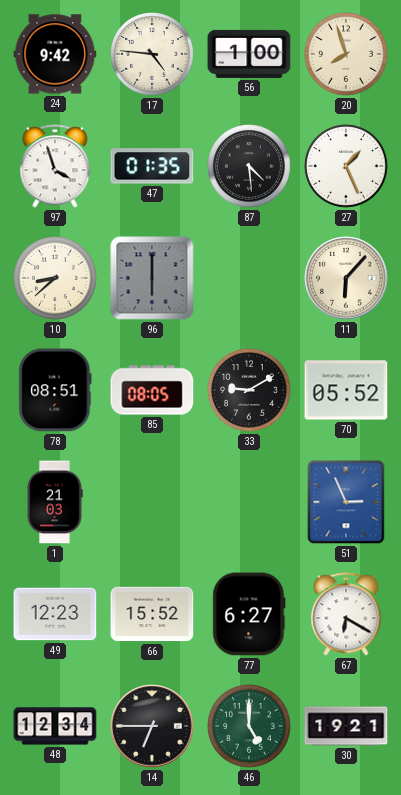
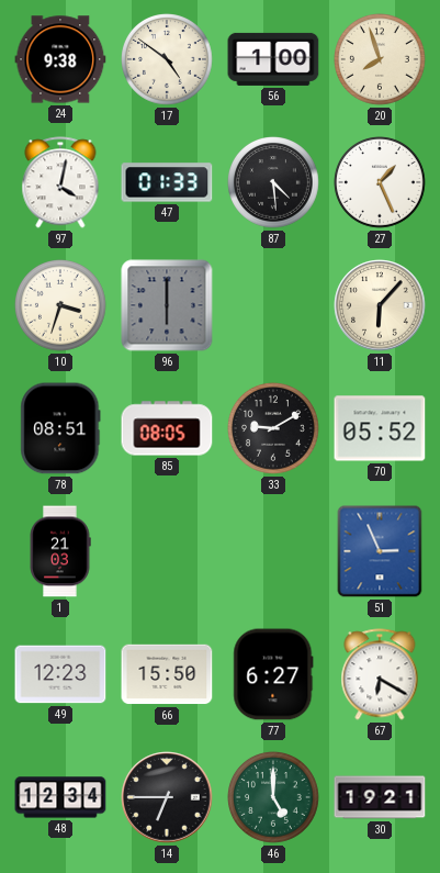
24: 9:42 -> 9:38
17: 4:46 -> 4:51
97: 3:57 -> 4:02
47: 01:35 -> 01:33
10: 8:38 -> 3:33
66: 15:52 -> 15:50
